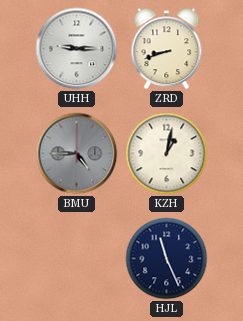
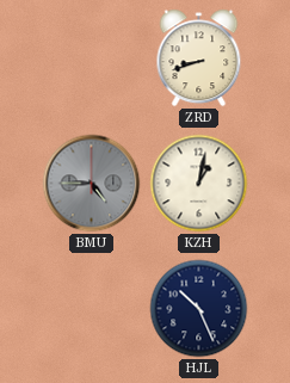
UHH: 9:15 -> none
HJL: 11:26 -> 10:26
